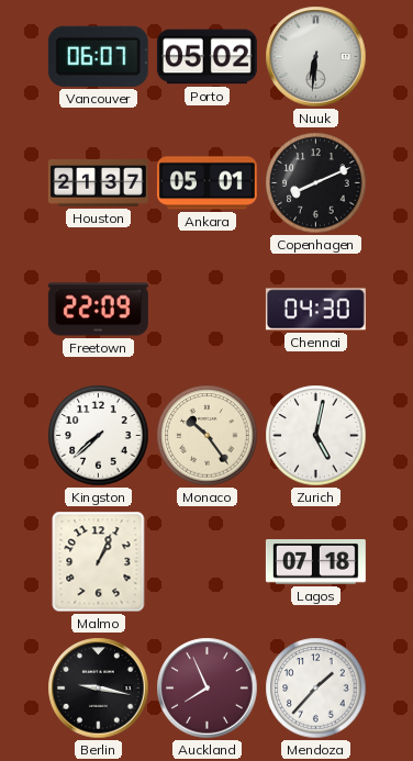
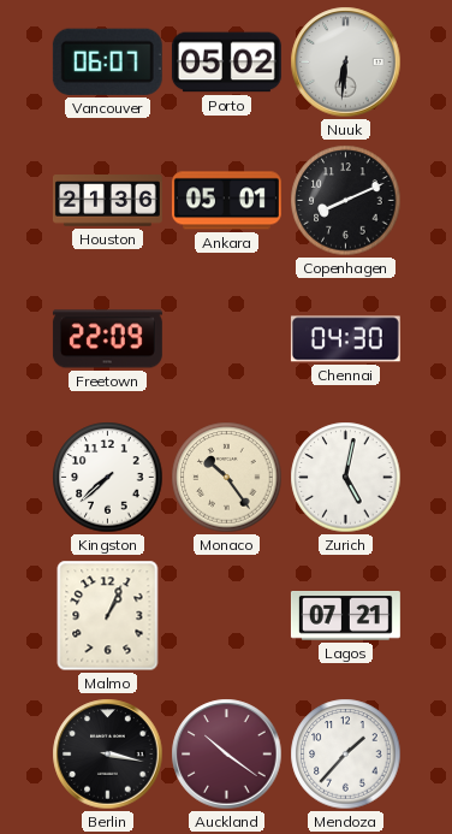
Houston: 21:37 -> 21:36
Lagos: 07:18 -> 07:21
Berlin: 9:17 -> 3:17
Auckland: 7:56 -> 10:21
